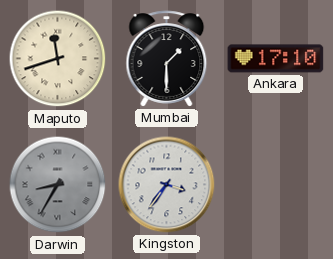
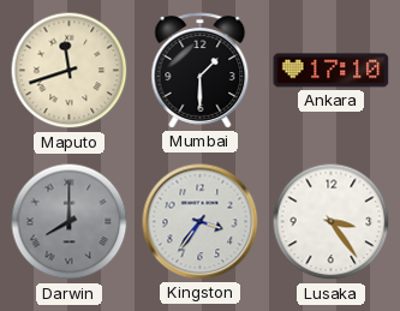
Darwin: 8:35 -> 8:00
Lusaka: none -> 3:24
